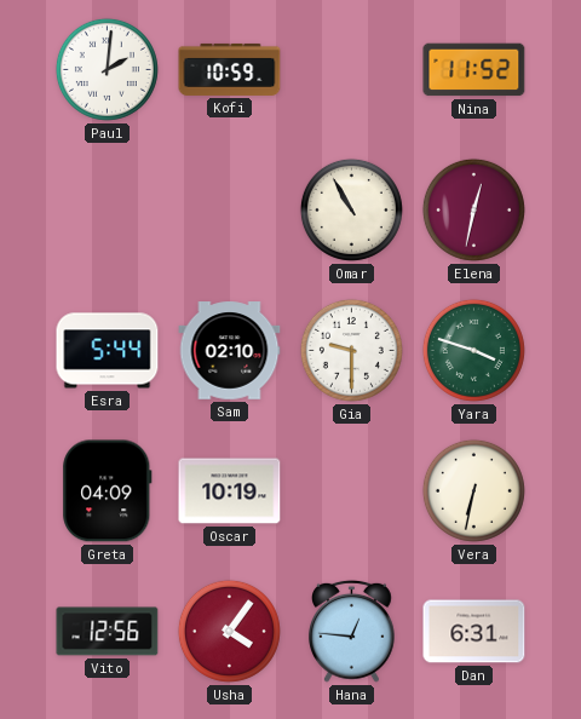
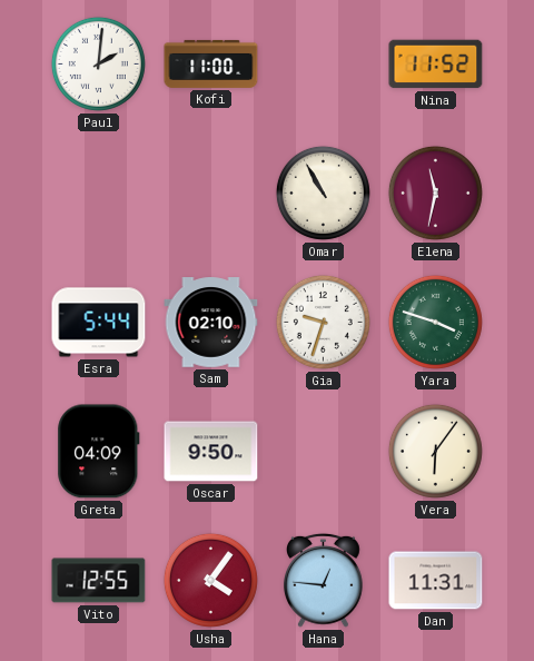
Kofi: 10:59 -> 11:00
Elena: 12:32 -> 11:32
Gia: 9:30 -> 9:33
Oscar: 10:19 -> 9:50
Vera: 6:32 -> 6:06
Vito: 12:56 -> 12:55
Dan: 6:31 -> 11:31
